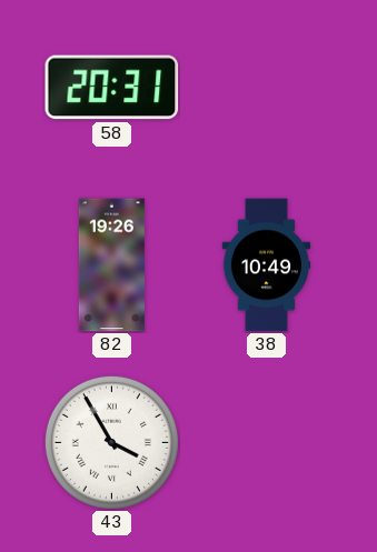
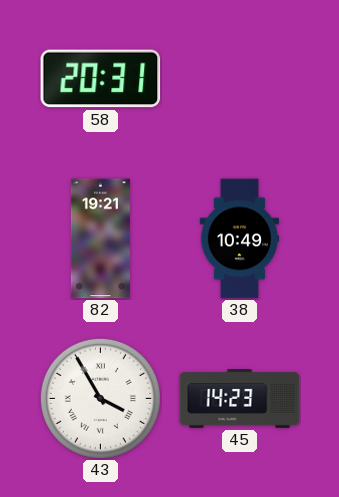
82: 19:26 -> 19:21
45: none -> 14:23
